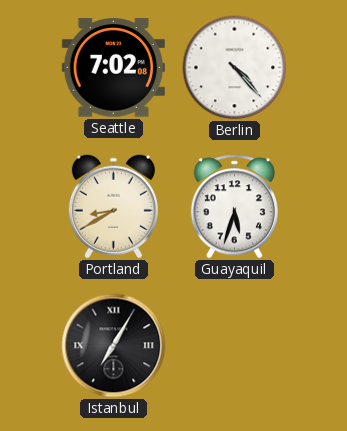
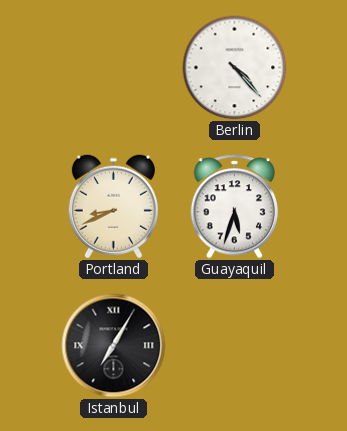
Seattle: 7:02 -> none
Portland: 8:40 -> 8:41
